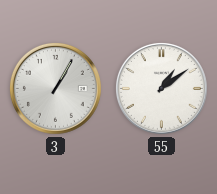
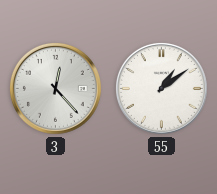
3: 1:05 -> 12:23
